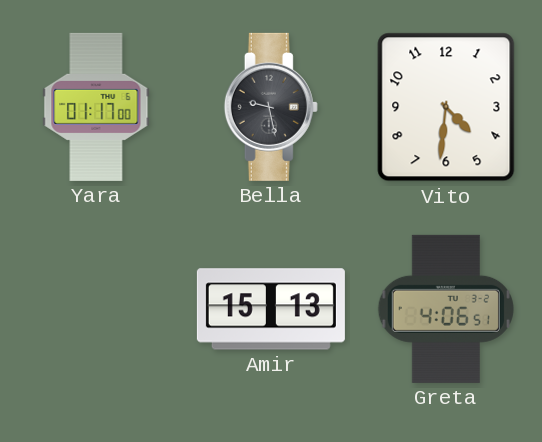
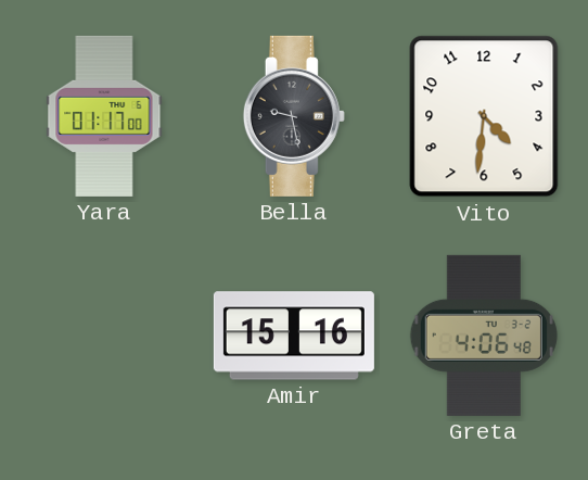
Amir: 15:13 -> 15:16
Greta: 4:06:51 -> 4:06:48
